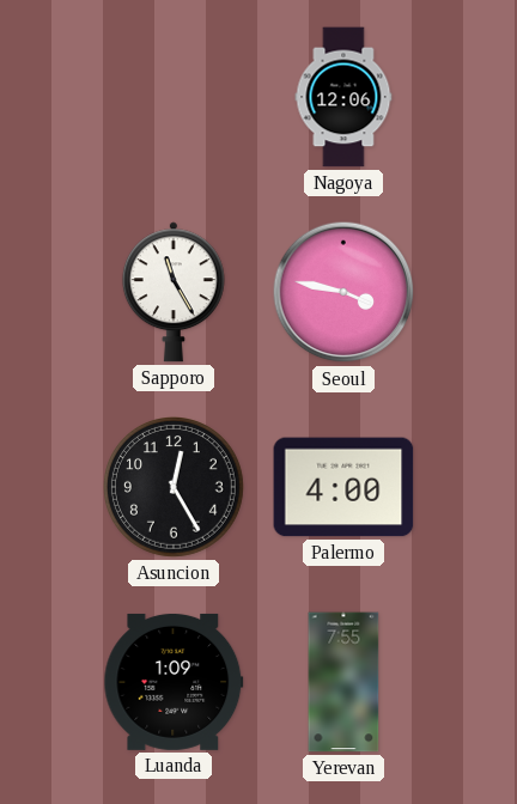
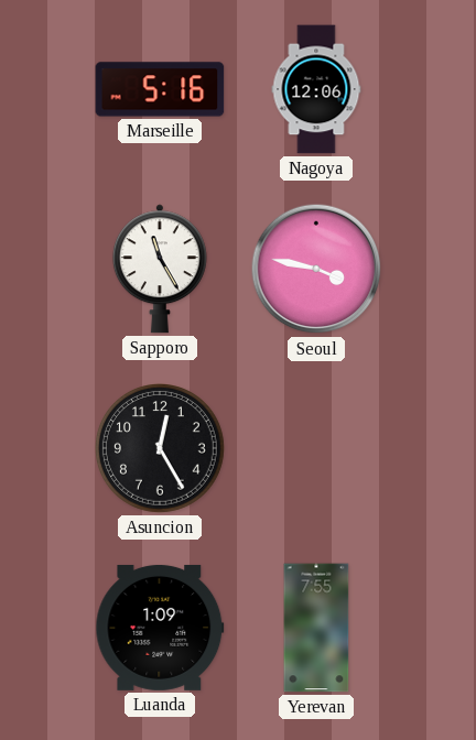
Marseille: none -> 5:16
Palermo: 4:00 -> none
